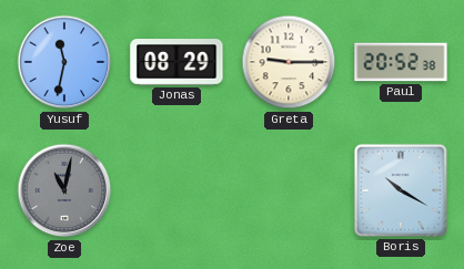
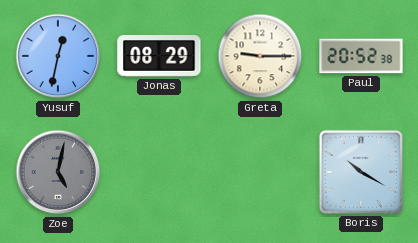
Yusuf: 11:32 -> 12:32
Zoe: 11:02 -> 5:02
